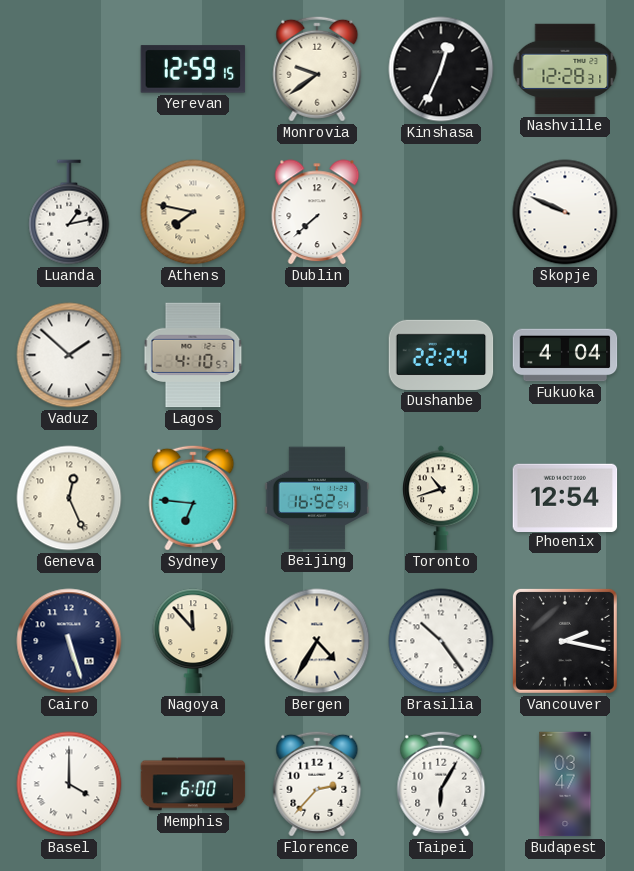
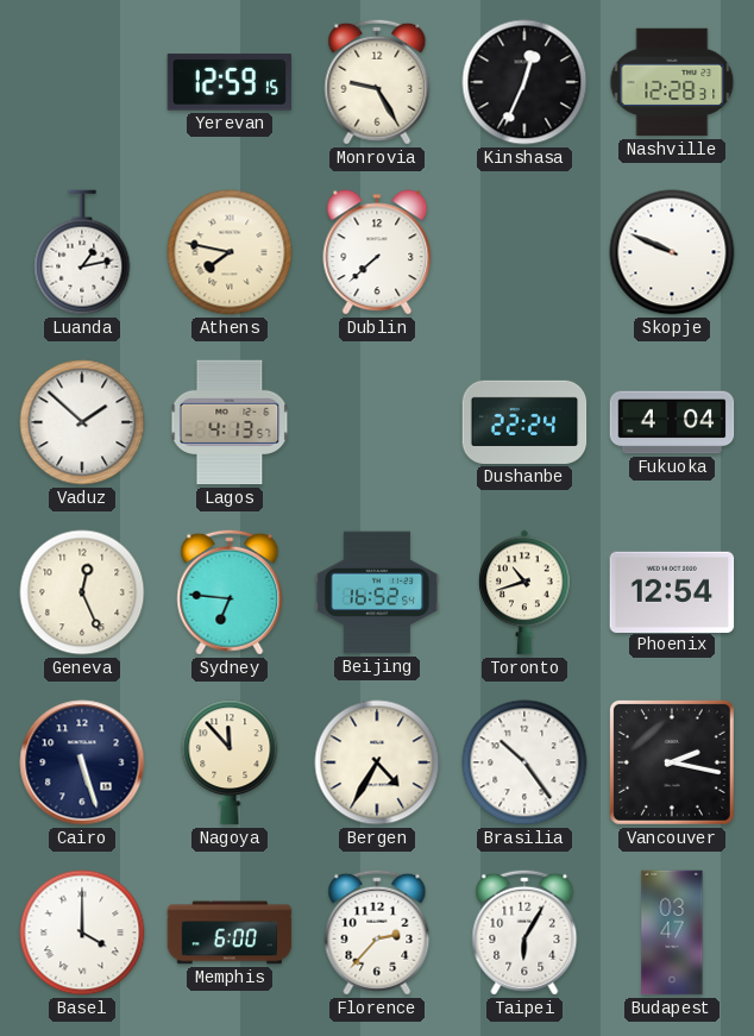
Monrovia: 9:39 -> 9:25
Lagos: 4:10 -> 4:13
